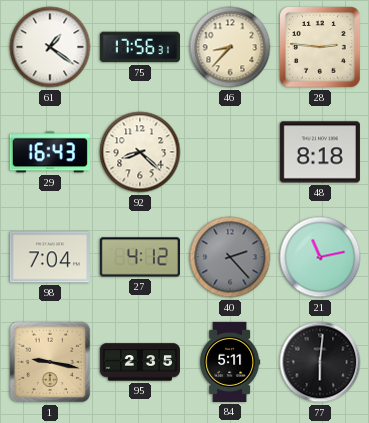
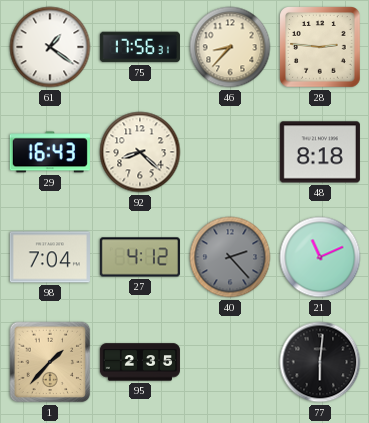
21: 11:13 -> 11:11
1: 9:17 -> 1:37
84: 5:11 -> none
